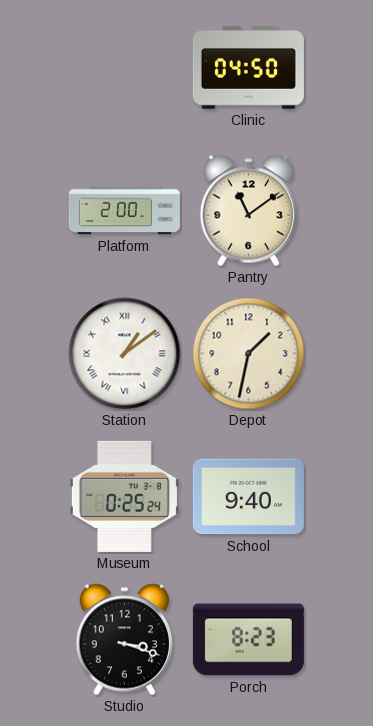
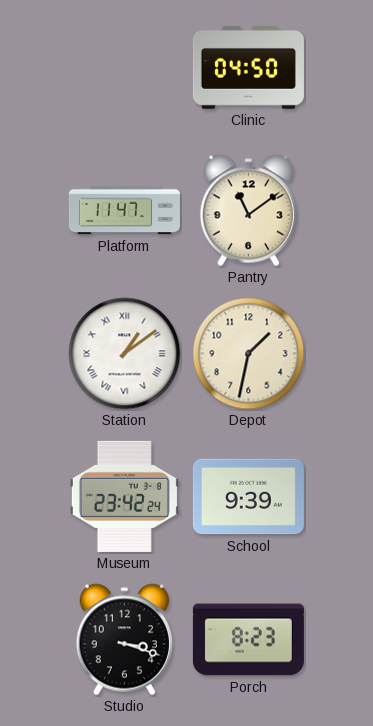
Platform: 2:00 -> 11:47
Museum: 0:25 -> 23:42
School: 9:40 -> 9:39
